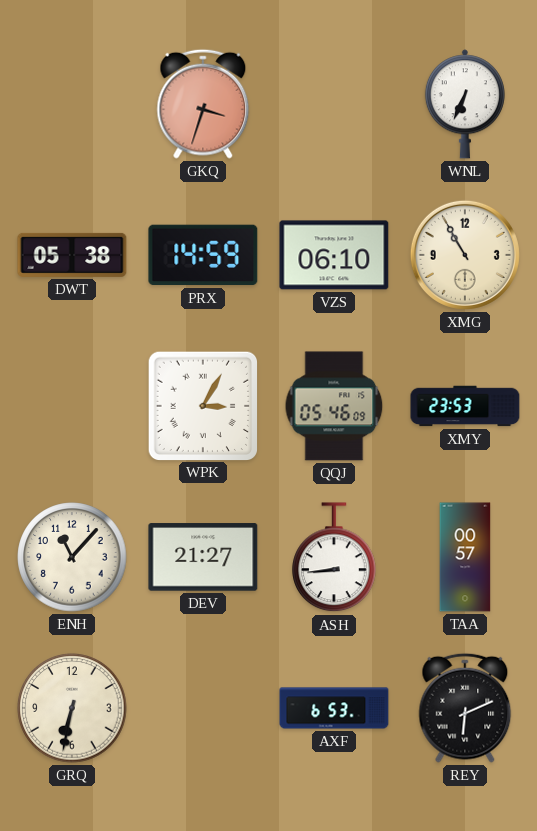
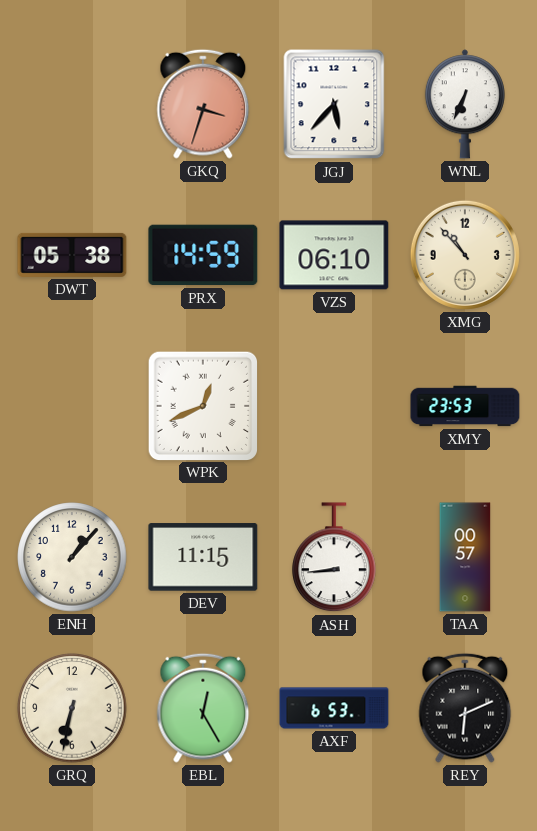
JGJ: none -> 5:37
XMG: 10:55 -> 10:53
WPK: 3:05 -> 12:41
QQJ: 05:46 -> none
ENH: 11:07 -> 1:07
DEV: 21:27 -> 11:15
EBL: none -> 12:25
